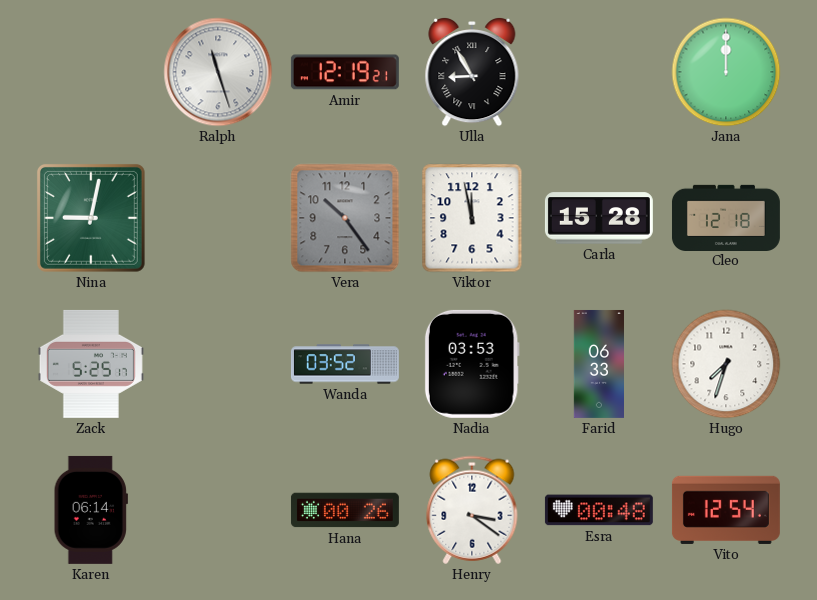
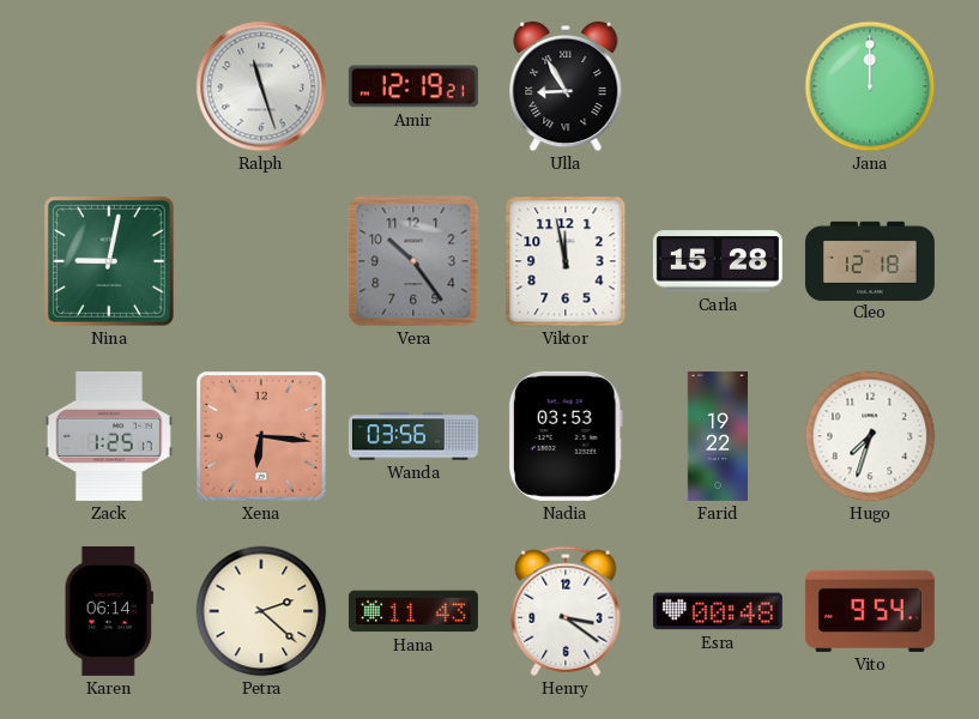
Zack: 5:25 -> 1:25
Xena: none -> 6:16
Wanda: 03:52 -> 03:56
Farid: 06:33 -> 19:22
Petra: none -> 2:22
Hana: 00:26 -> 11:43
Vito: 12:54 -> 9:54
